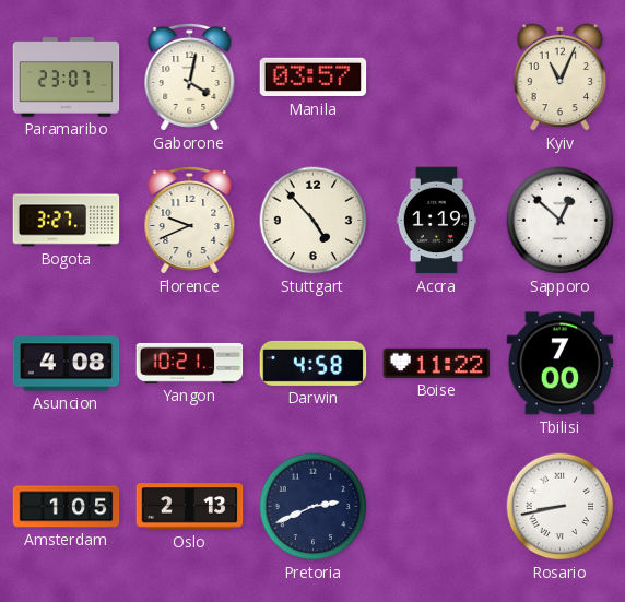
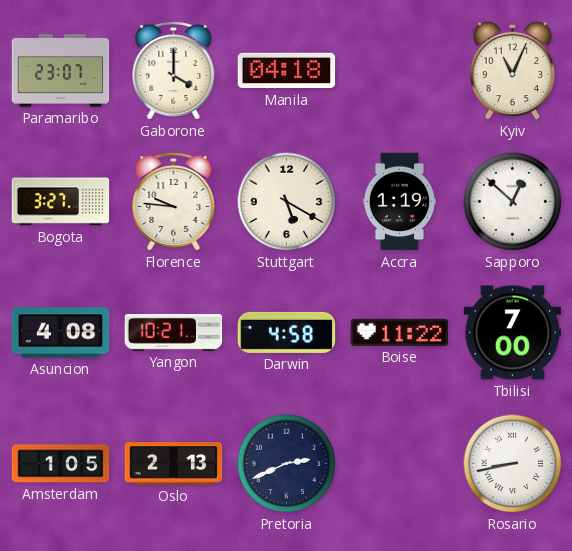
Gaborone: 4:02 -> 4:00
Manila: 03:57 -> 04:18
Florence: 9:41 -> 9:46
Stuttgart: 4:53 -> 5:20
